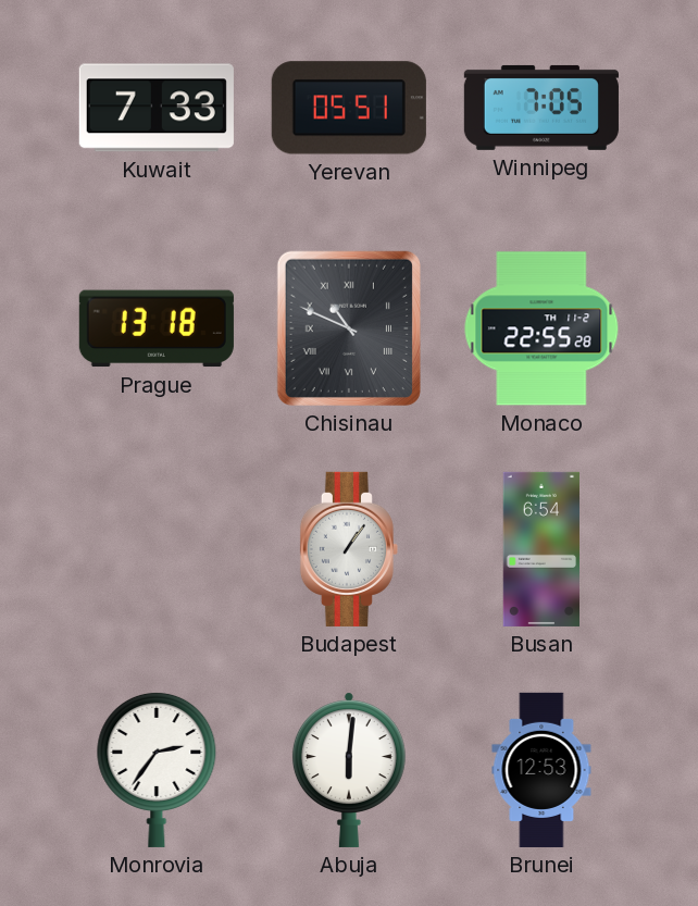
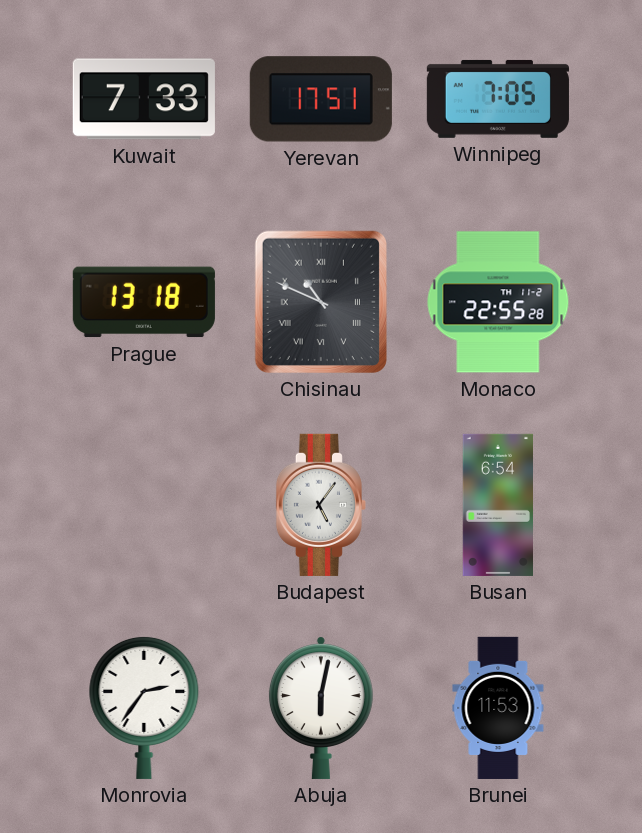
Yerevan: 05:51 -> 17:51
Budapest: 1:06 -> 5:06
Abuja: 6:01 -> 6:02
Brunei: 12:53 -> 11:53
